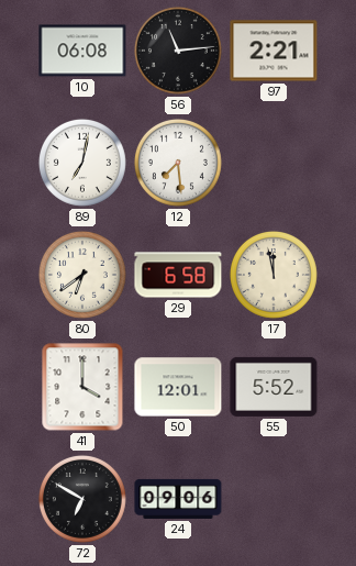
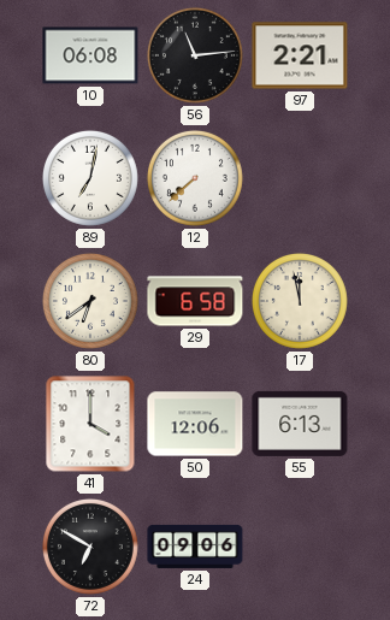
12: 7:29 -> 7:38
50: 12:01 -> 12:06
55: 5:52 -> 6:13
